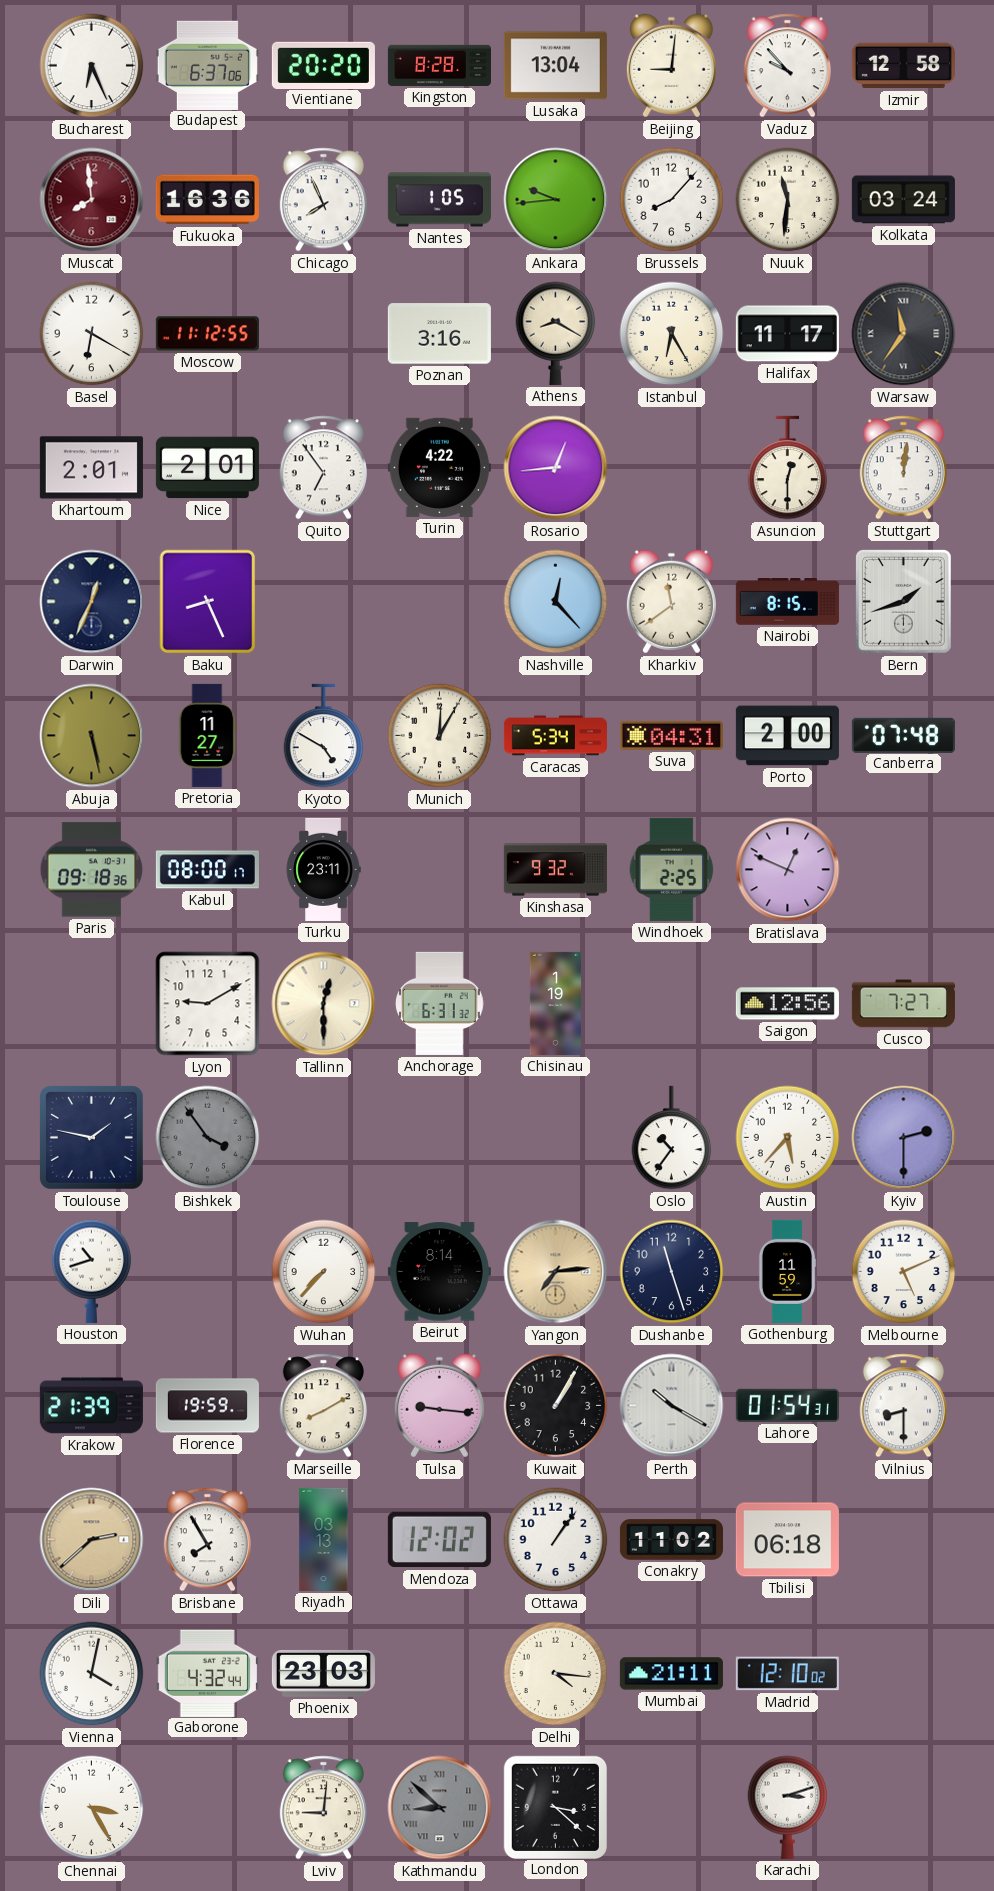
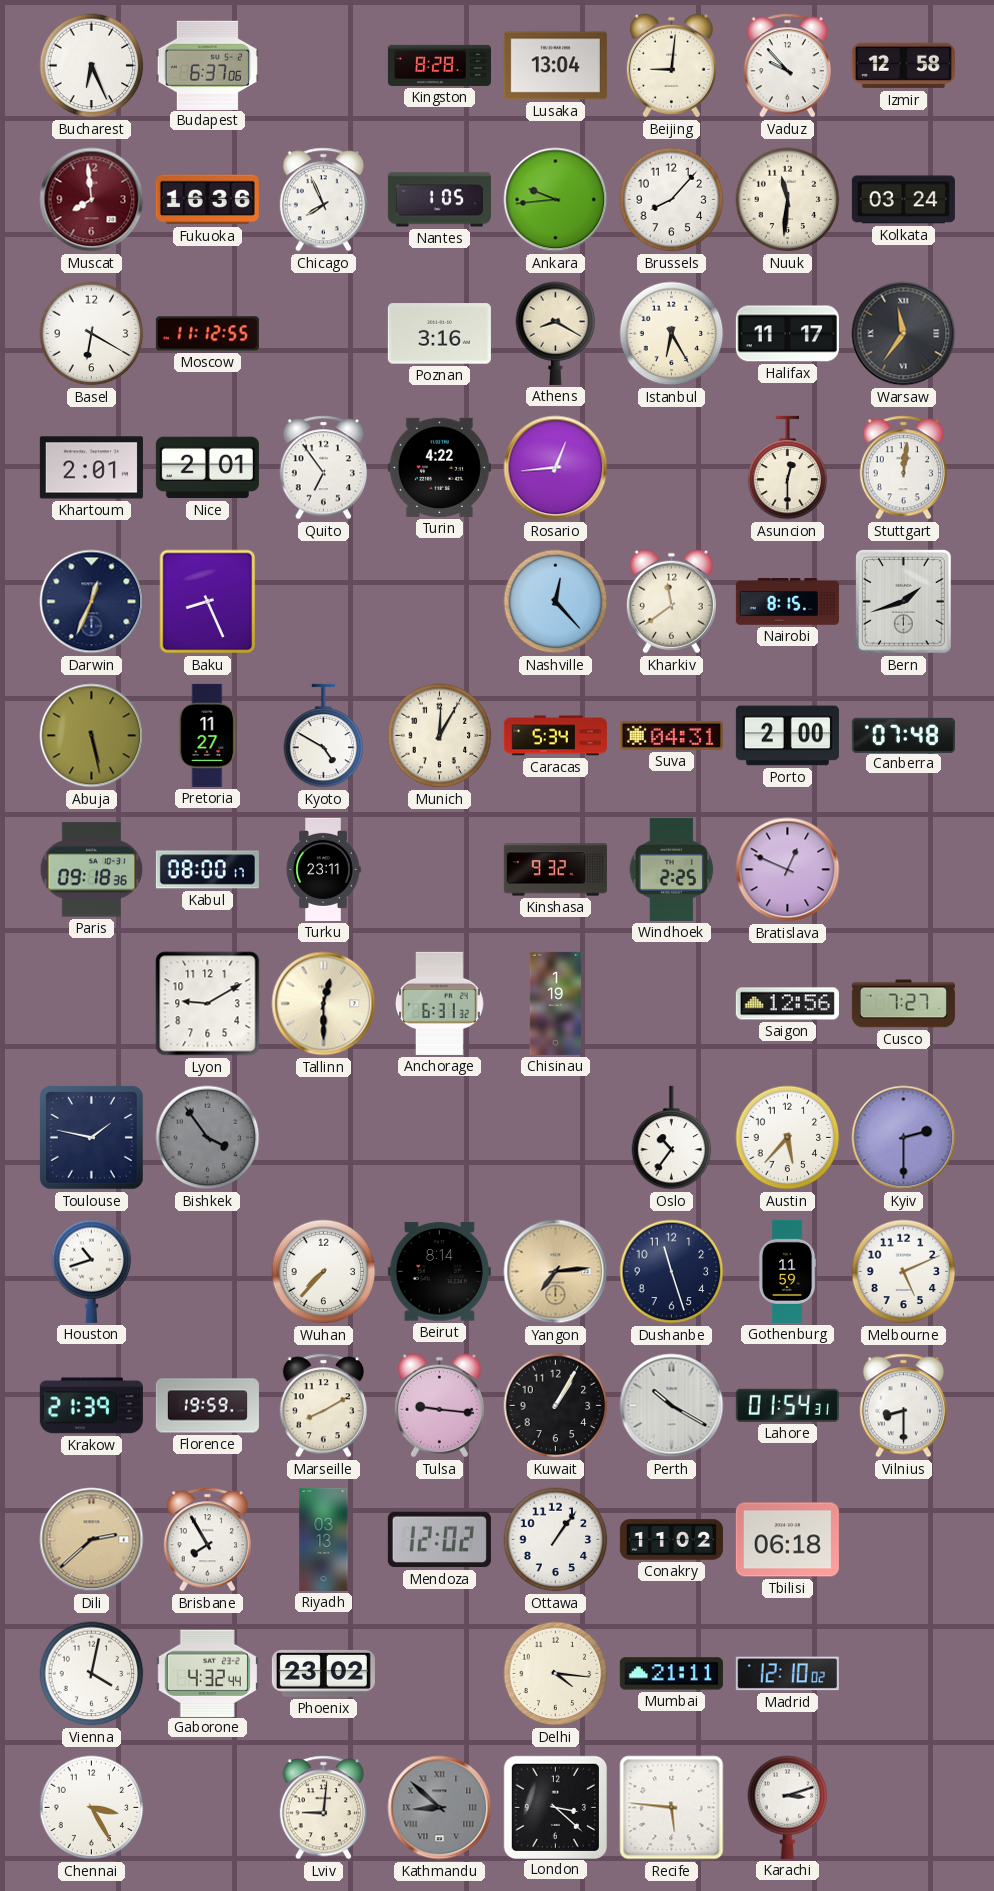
Vientiane: 20:20 -> none
Phoenix: 23:03 -> 23:02
Recife: none -> 5:46
